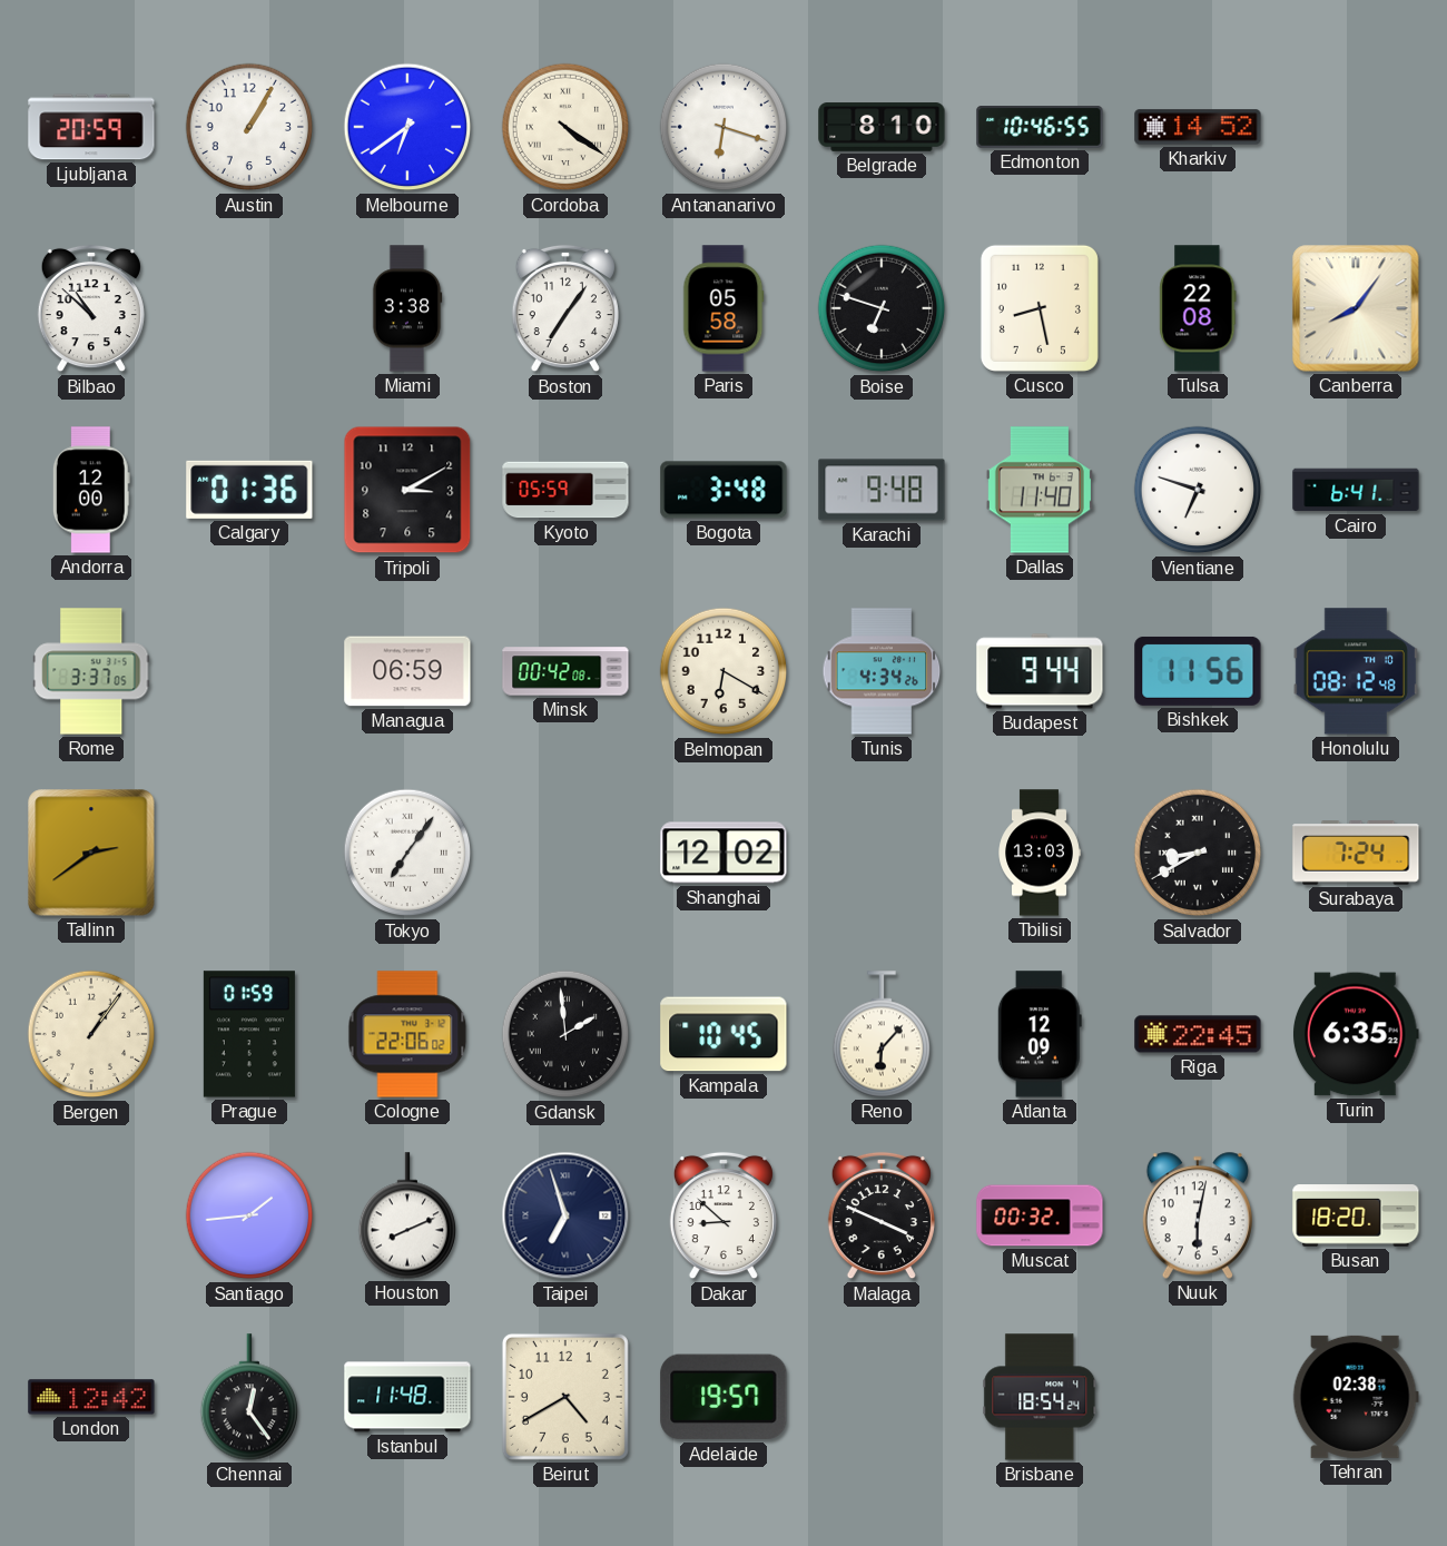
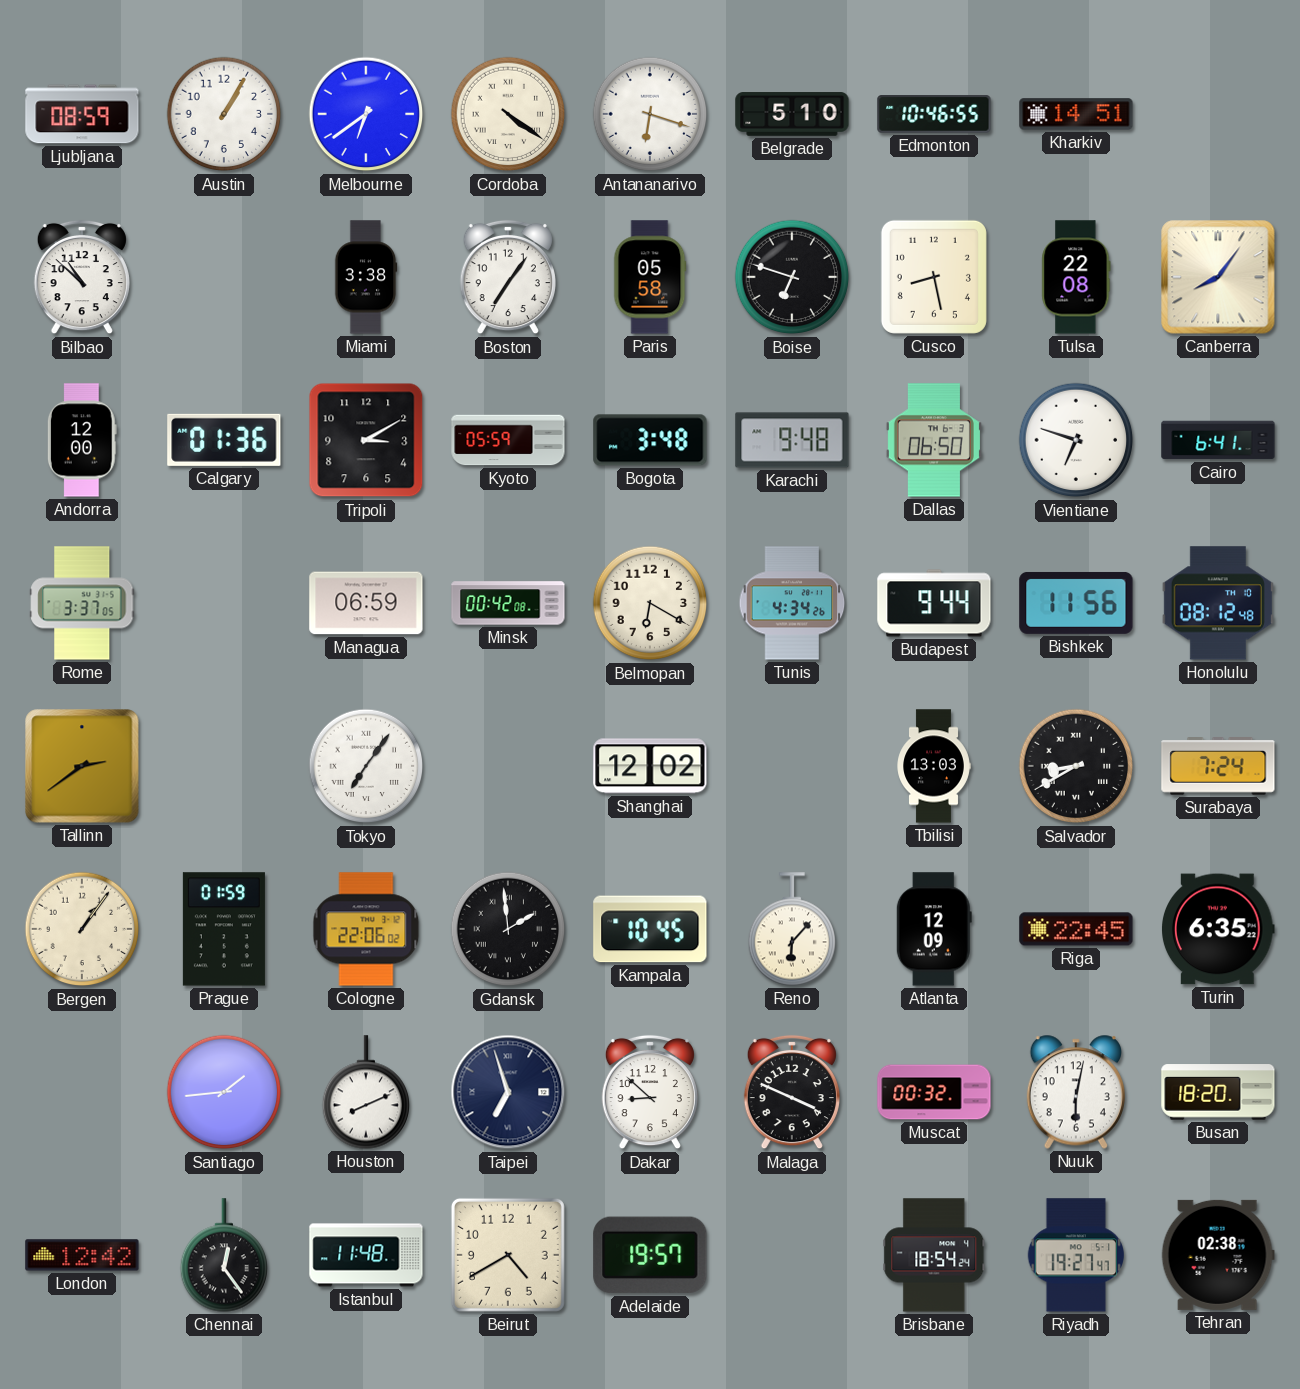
Ljubljana: 20:59 -> 08:59
Belgrade: 8:10 -> 5:10
Kharkiv: 14:52 -> 14:51
Dallas: 11:40 -> 06:50
Riyadh: none -> 19:27
